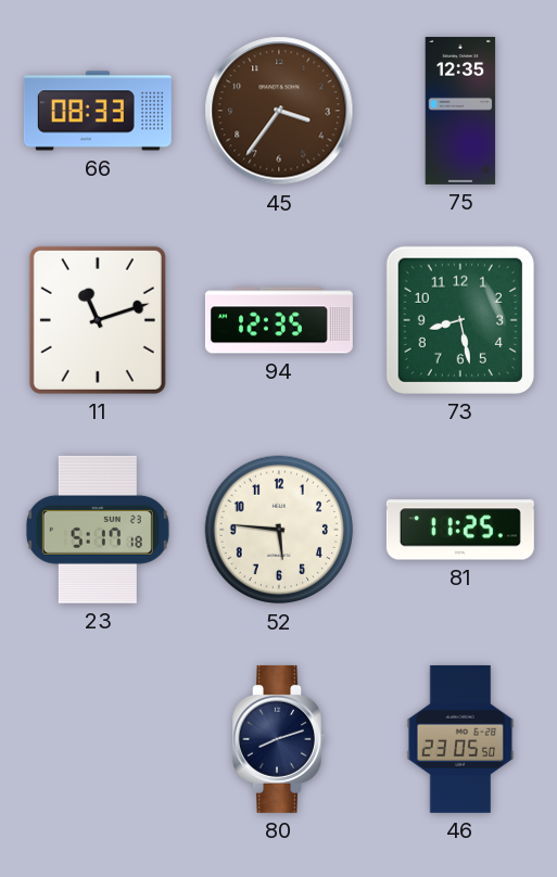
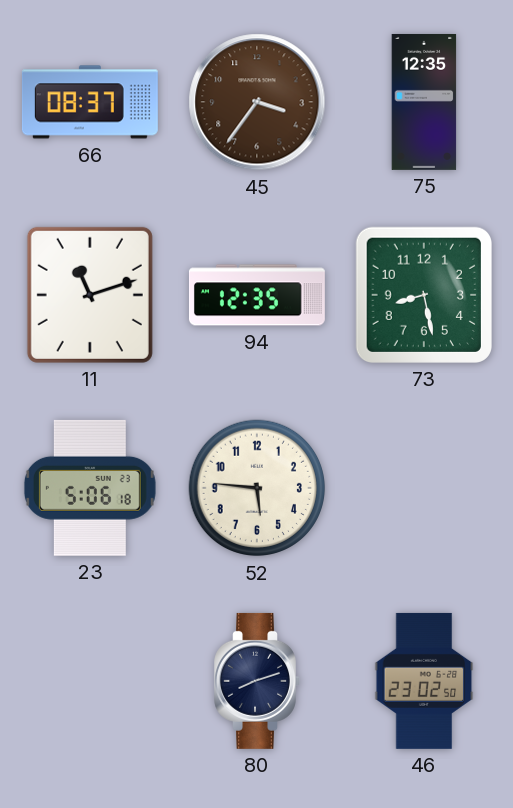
66: 08:33 -> 08:37
23: 5:17 -> 5:06
81: 11:25 -> none
46: 23:05 -> 23:02
